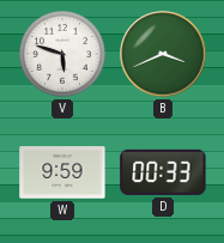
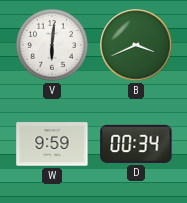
V: 5:48 -> 6:01
D: 00:33 -> 00:34
